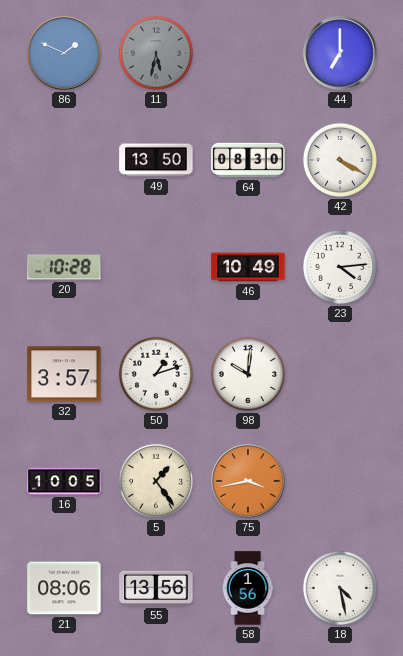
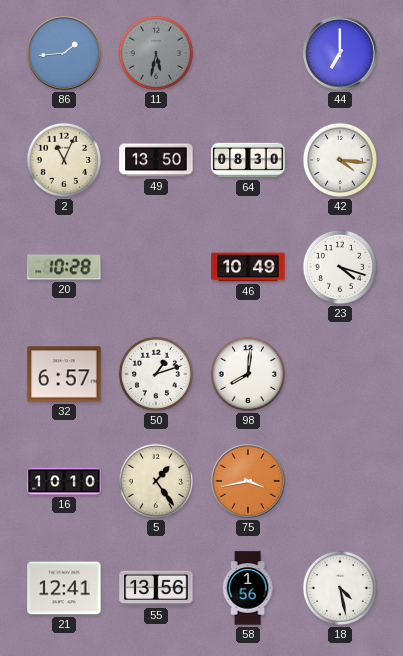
86: 1:49 -> 1:44
2: none -> 11:04
42: 4:20 -> 4:16
23: 4:14 -> 4:18
32: 3:57 -> 6:57
98: 10:01 -> 8:01
16: 10:05 -> 10:10
21: 08:06 -> 12:41
